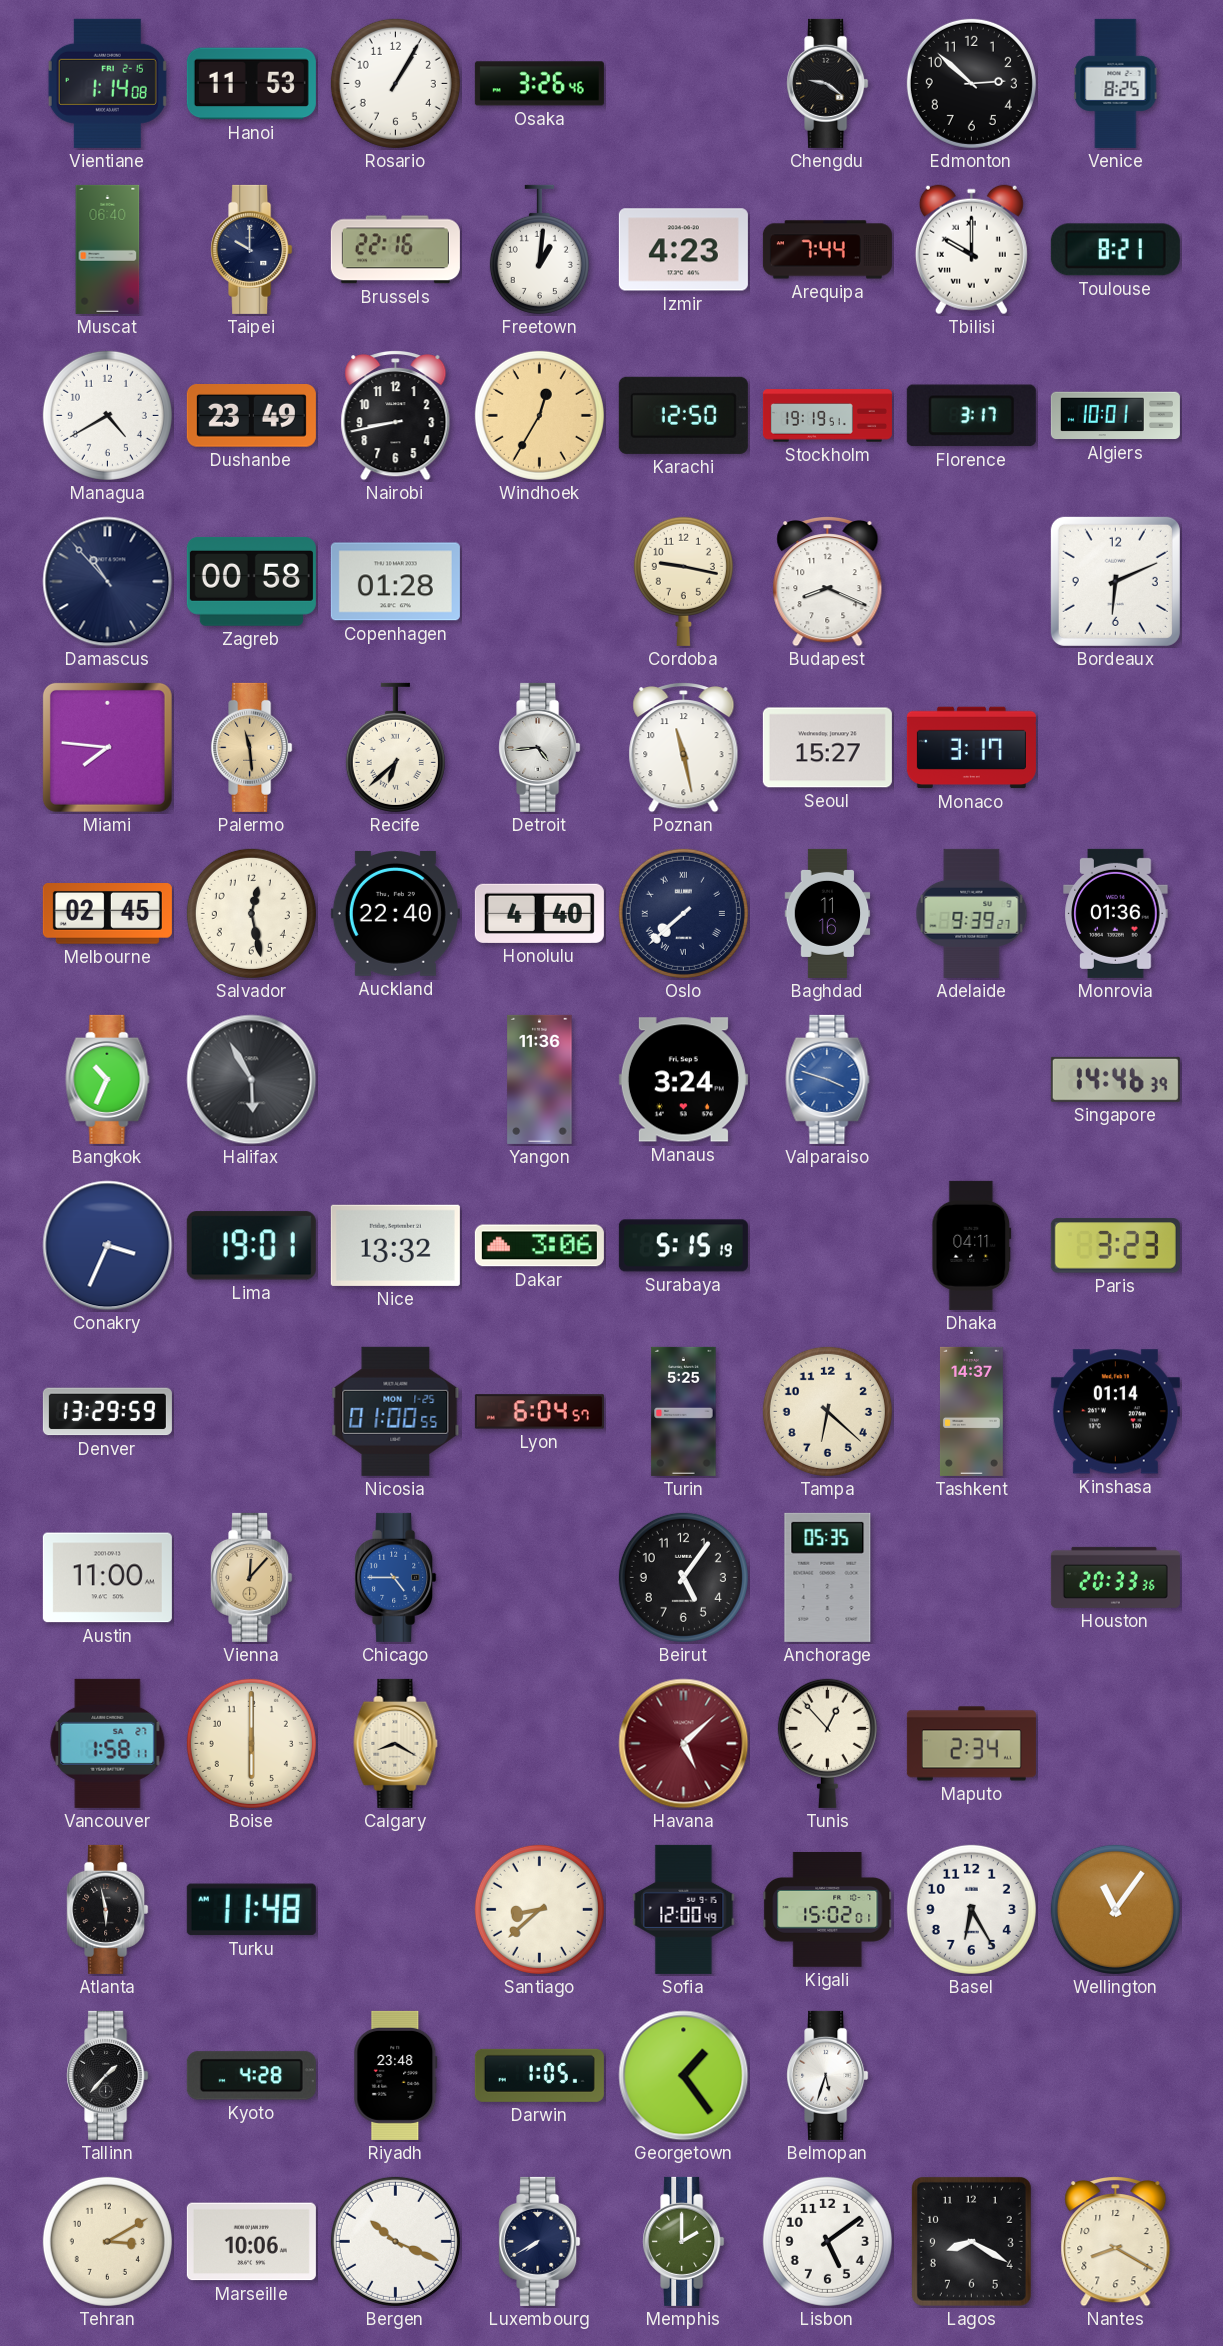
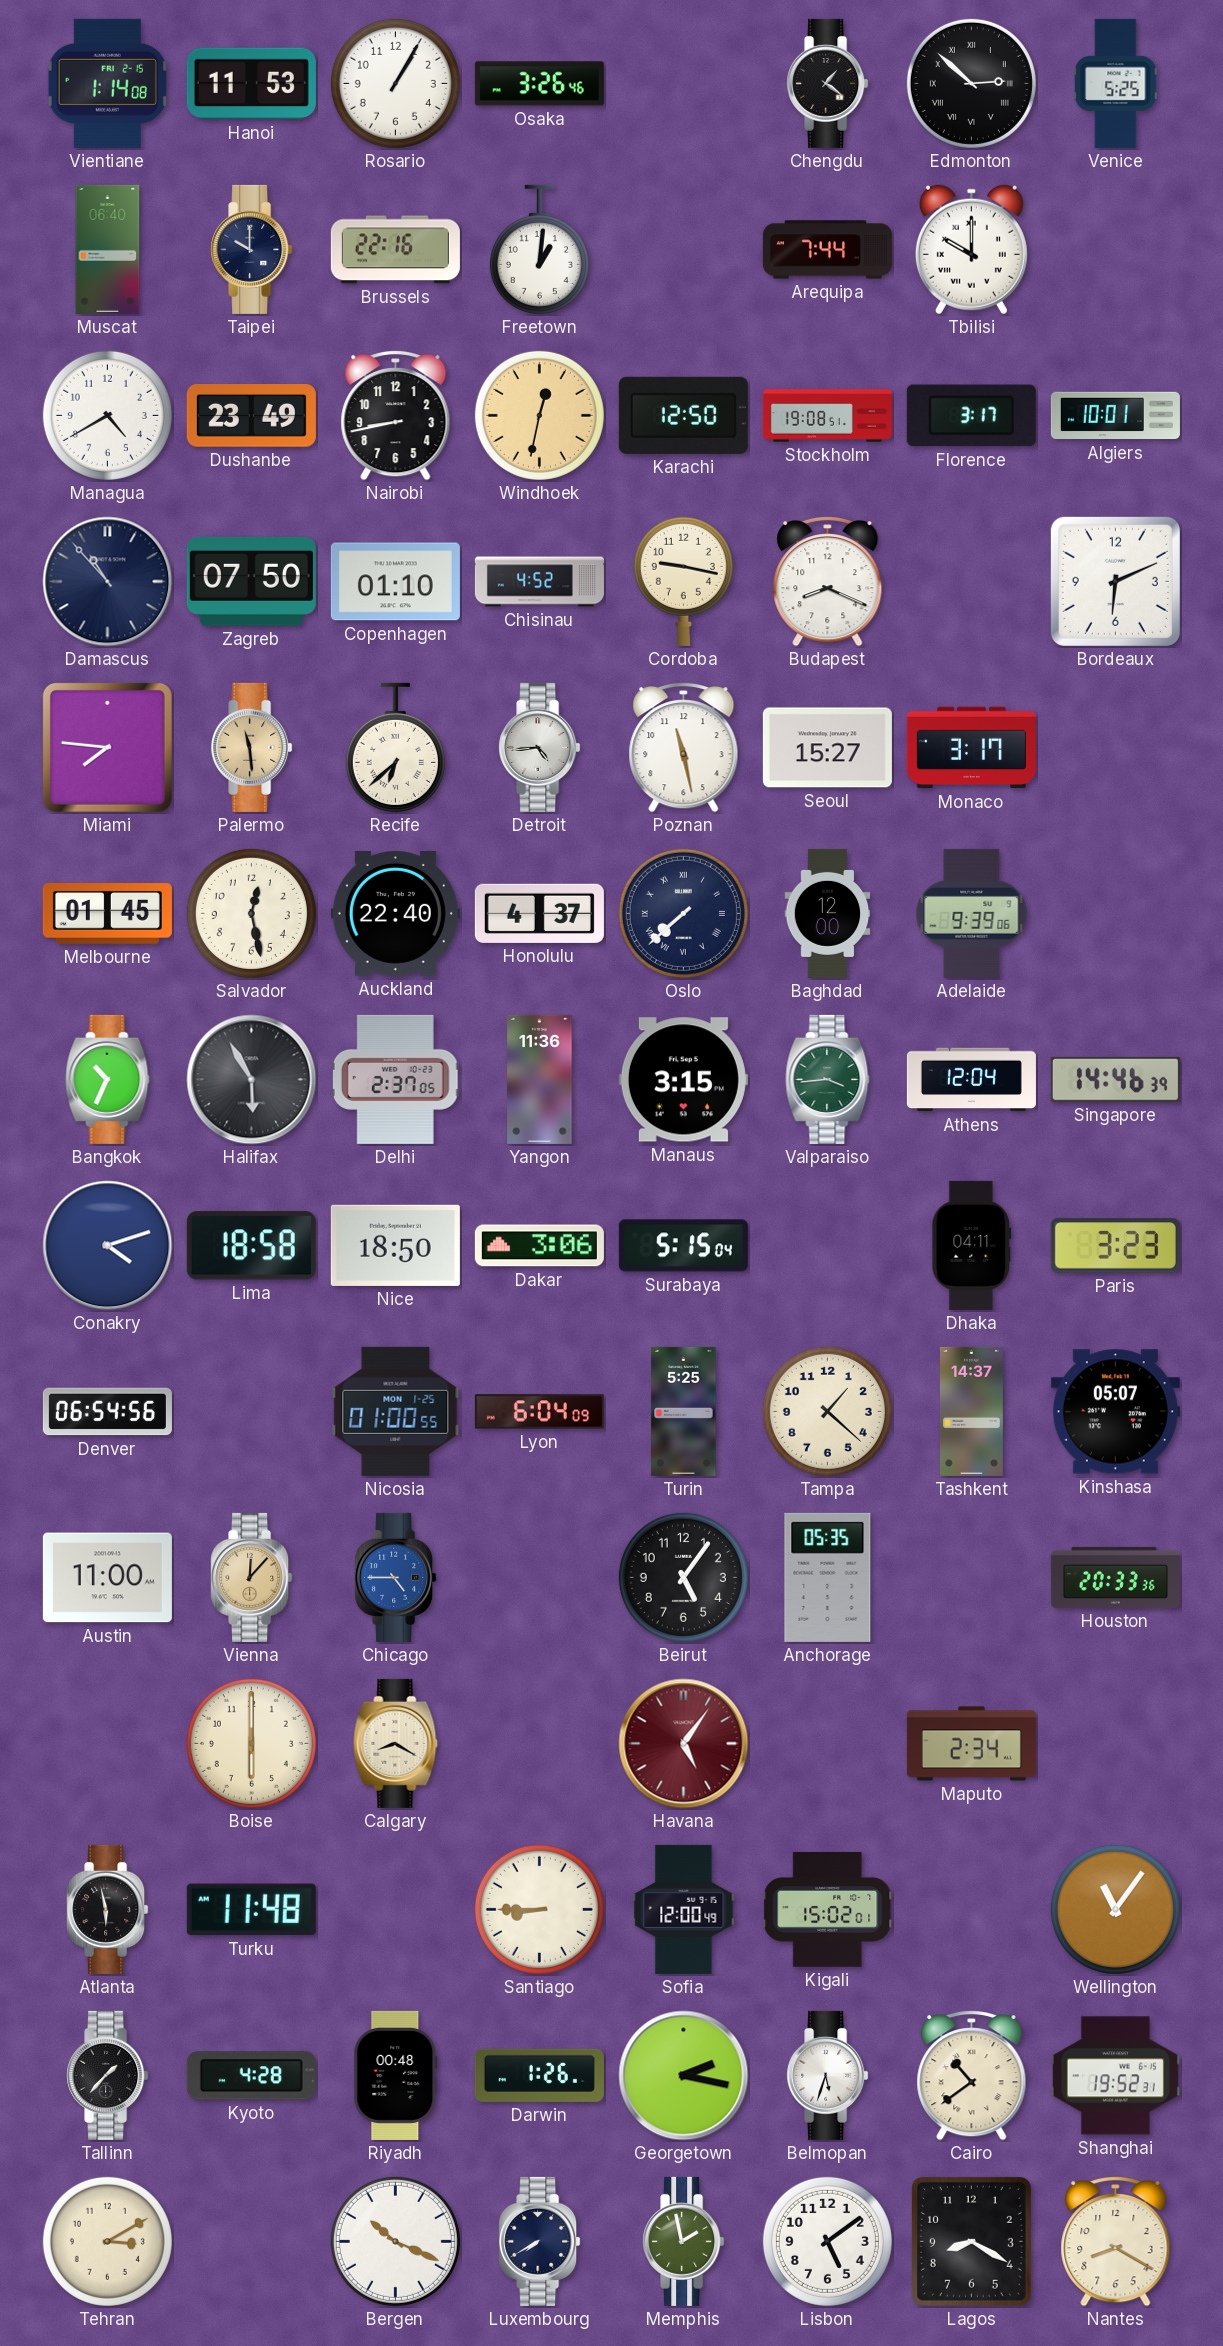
Chengdu: 9:21 -> 1:21
Edmonton numerals: Arabic -> Roman
Venice: 8:25 -> 5:25
Izmir: 4:23 -> none
Toulouse: 8:21 -> none
Windhoek: 12:35 -> 12:32
Stockholm: 19:19 -> 19:08
Zagreb: 00:58 -> 07:50
Copenhagen: 01:28 -> 01:10
Chisinau: none -> 4:52
Melbourne: 02:45 -> 01:45
Honolulu: 4:40 -> 4:37
Baghdad: 11:16 -> 12:00
Adelaide: 9:39:27 -> 9:39:06
Monrovia: 01:36 -> none
Delhi: none -> 2:37
Manaus: 3:24 -> 3:15
Valparaiso: 3:48 -> 3:44
Valparaiso dial: blue -> green
Athens: none -> 12:04
Conakry: 3:34 -> 4:12
Lima: 19:01 -> 18:58
Nice: 13:32 -> 18:50
Surabaya: 5:15:19 -> 5:15:04
Denver: 13:29 -> 06:54
Lyon: 6:04:57 -> 6:04:09
Tampa: 6:22 -> 1:22
Kinshasa: 01:14 -> 05:07
Vancouver: 1:58 -> none
Havana: 5:08 -> 5:06
Tunis: 12:53 -> none
Santiago: 8:38 -> 8:45
Basel: 6:25 -> none
Riyadh: 23:48 -> 00:48
Darwin: 1:05 -> 1:26
Georgetown: 1:24 -> 2:17
Cairo: none -> 10:39
Shanghai: none -> 19:52
Marseille: 10:06 -> none
Memphis: 2:00 -> 1:58
